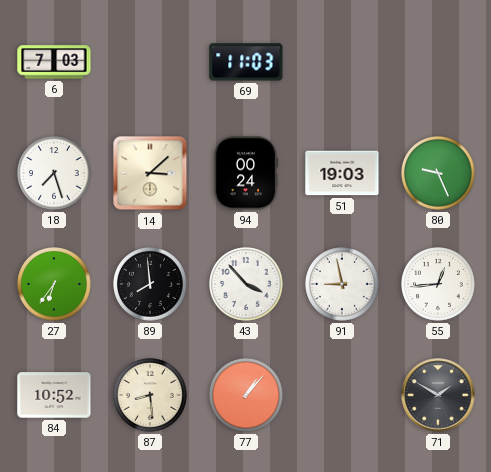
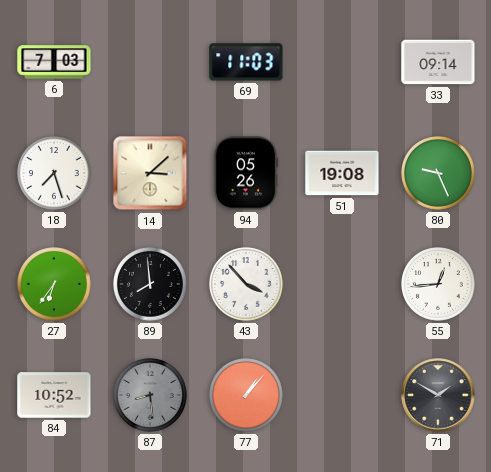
33: none -> 09:14
94: 00:24 -> 05:26
51: 19:03 -> 19:08
91: 8:58 -> none
87 dial: cream -> grey
